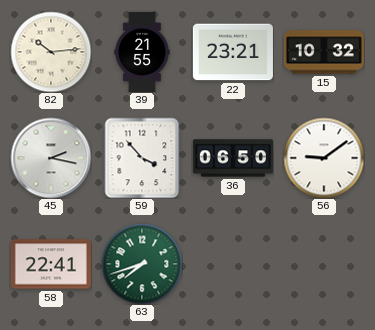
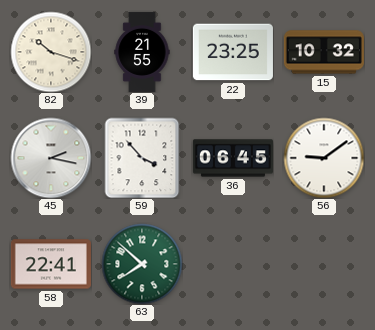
82: 10:14 -> 10:18
22: 23:21 -> 23:25
36: 06:50 -> 06:45
63: 7:42 -> 7:52
